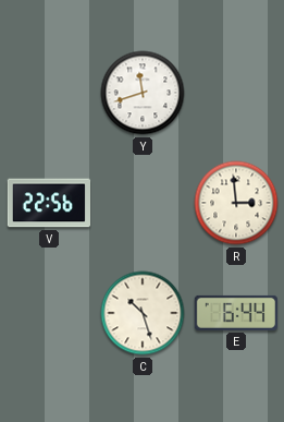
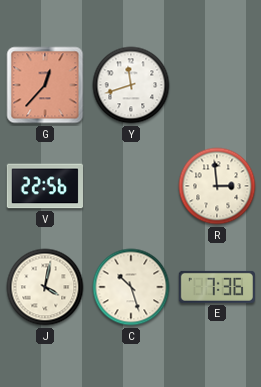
G: none -> 12:37
J: none -> 4:02
E: 6:44 -> 7:36
